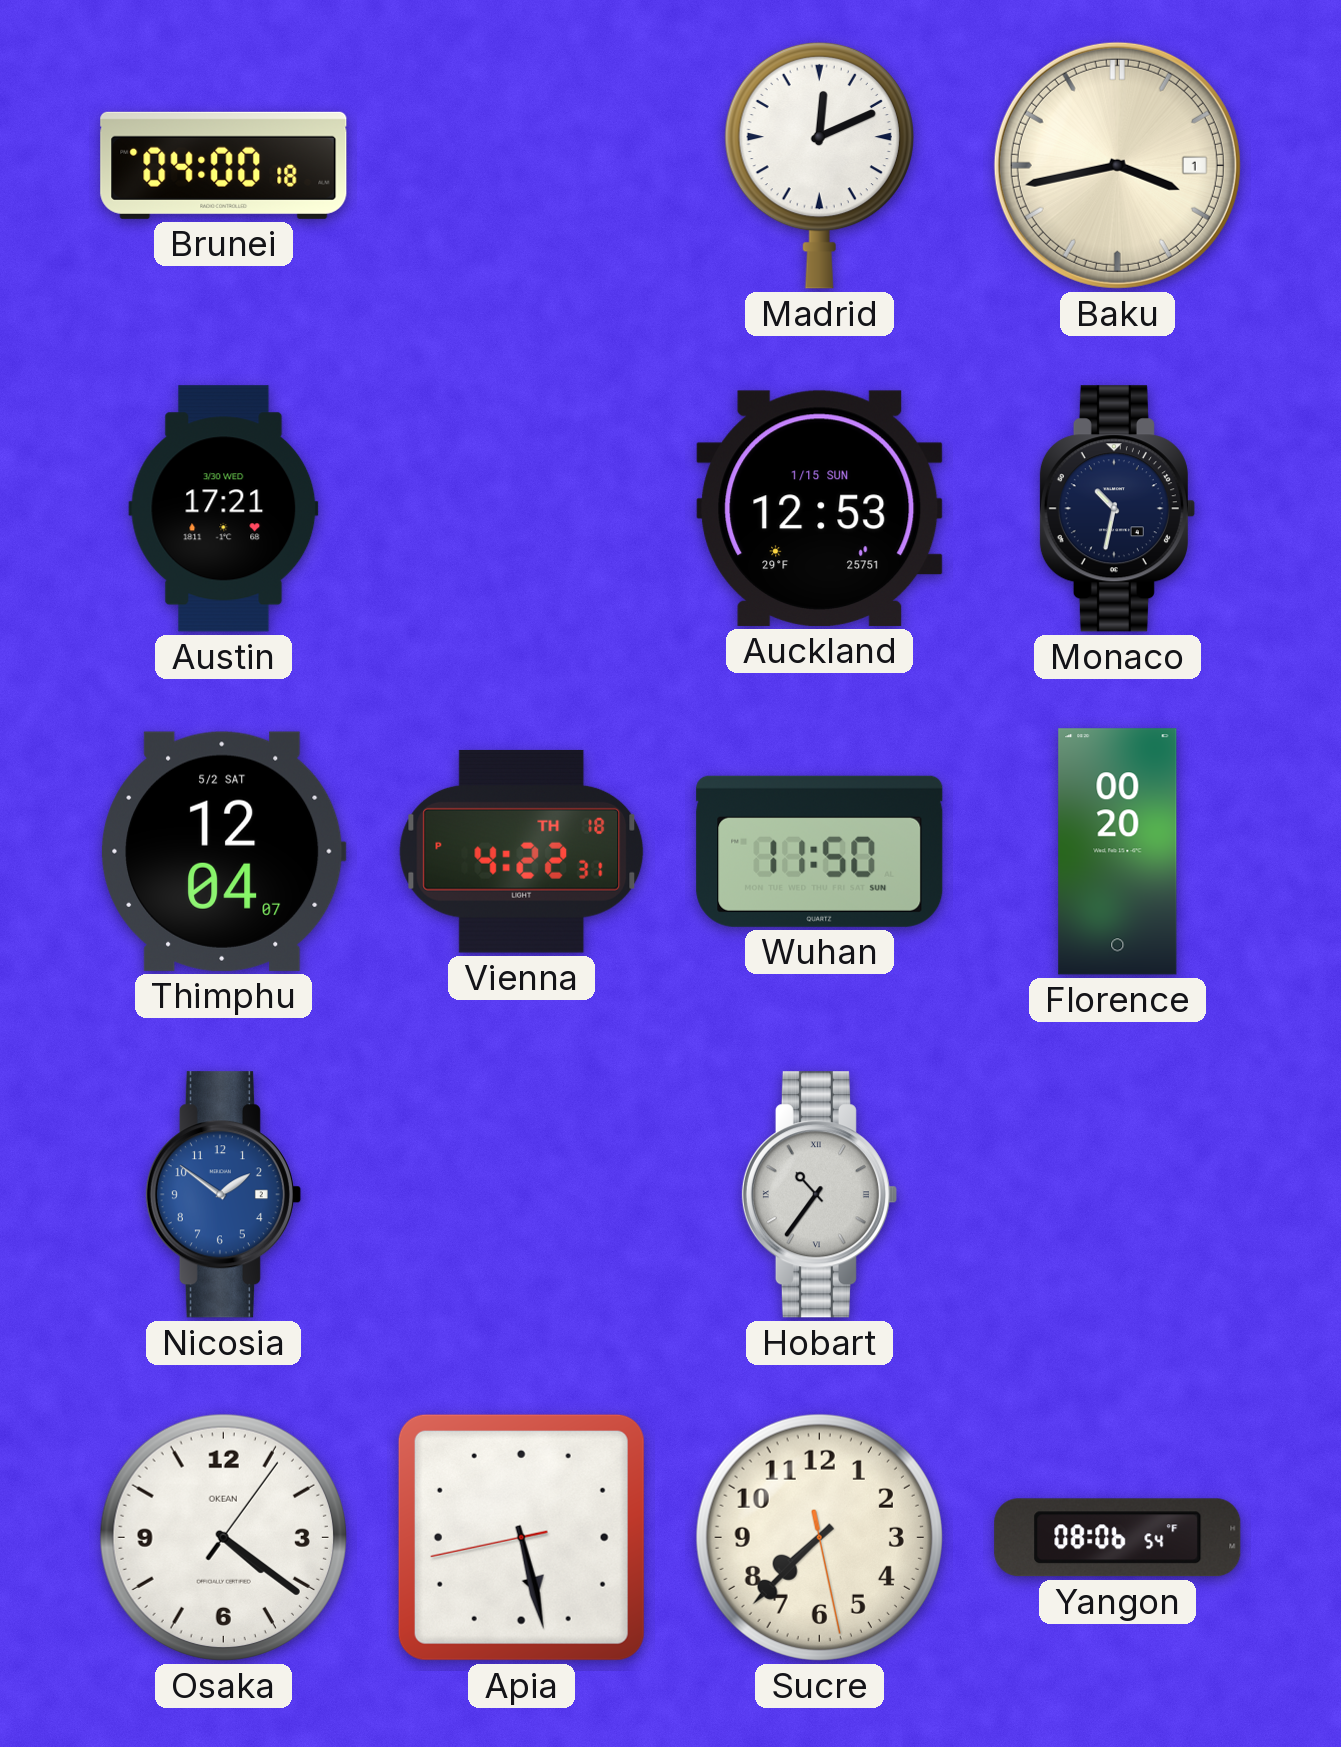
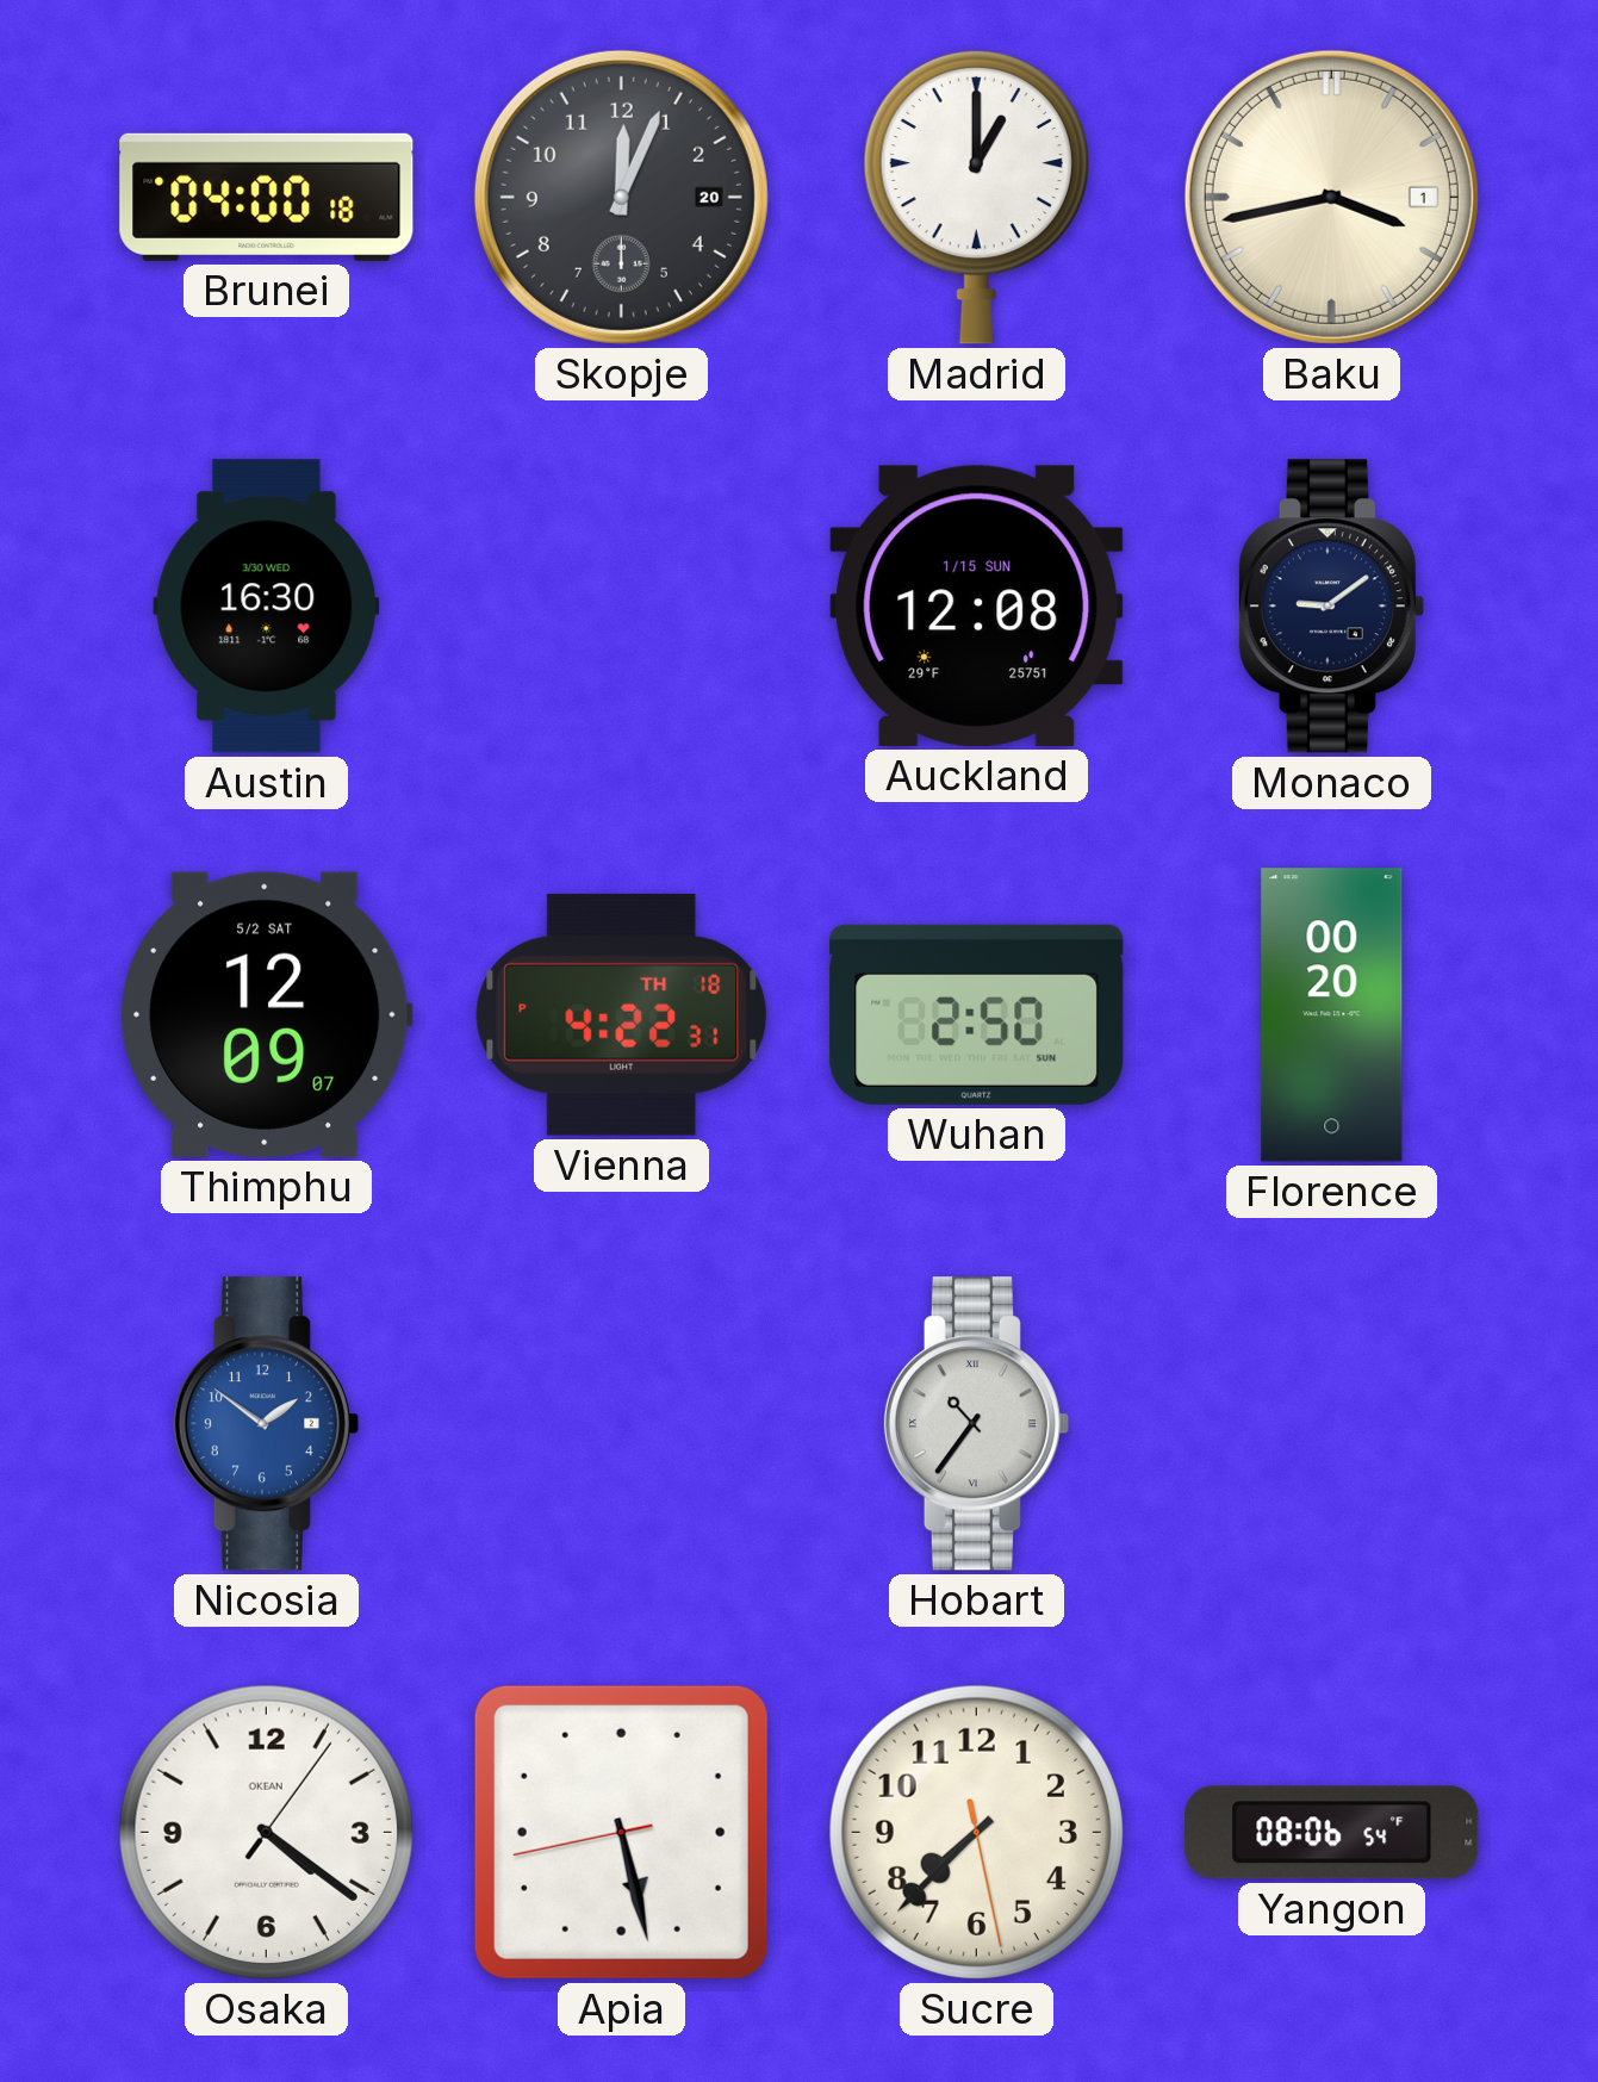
Skopje: none -> 12:04
Madrid: 12:11 -> 1:00
Austin: 17:21 -> 16:30
Auckland: 12:53 -> 12:08
Monaco: 10:32 -> 9:09
Thimphu: 12:04 -> 12:09
Wuhan: 11:50 -> 2:50
